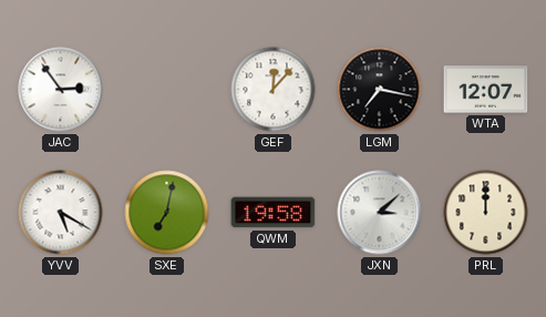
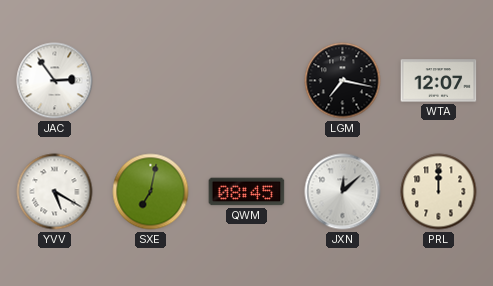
GEF: 12:07 -> none
QWM: 19:58 -> 08:45
JXN: 3:08 -> 12:08
